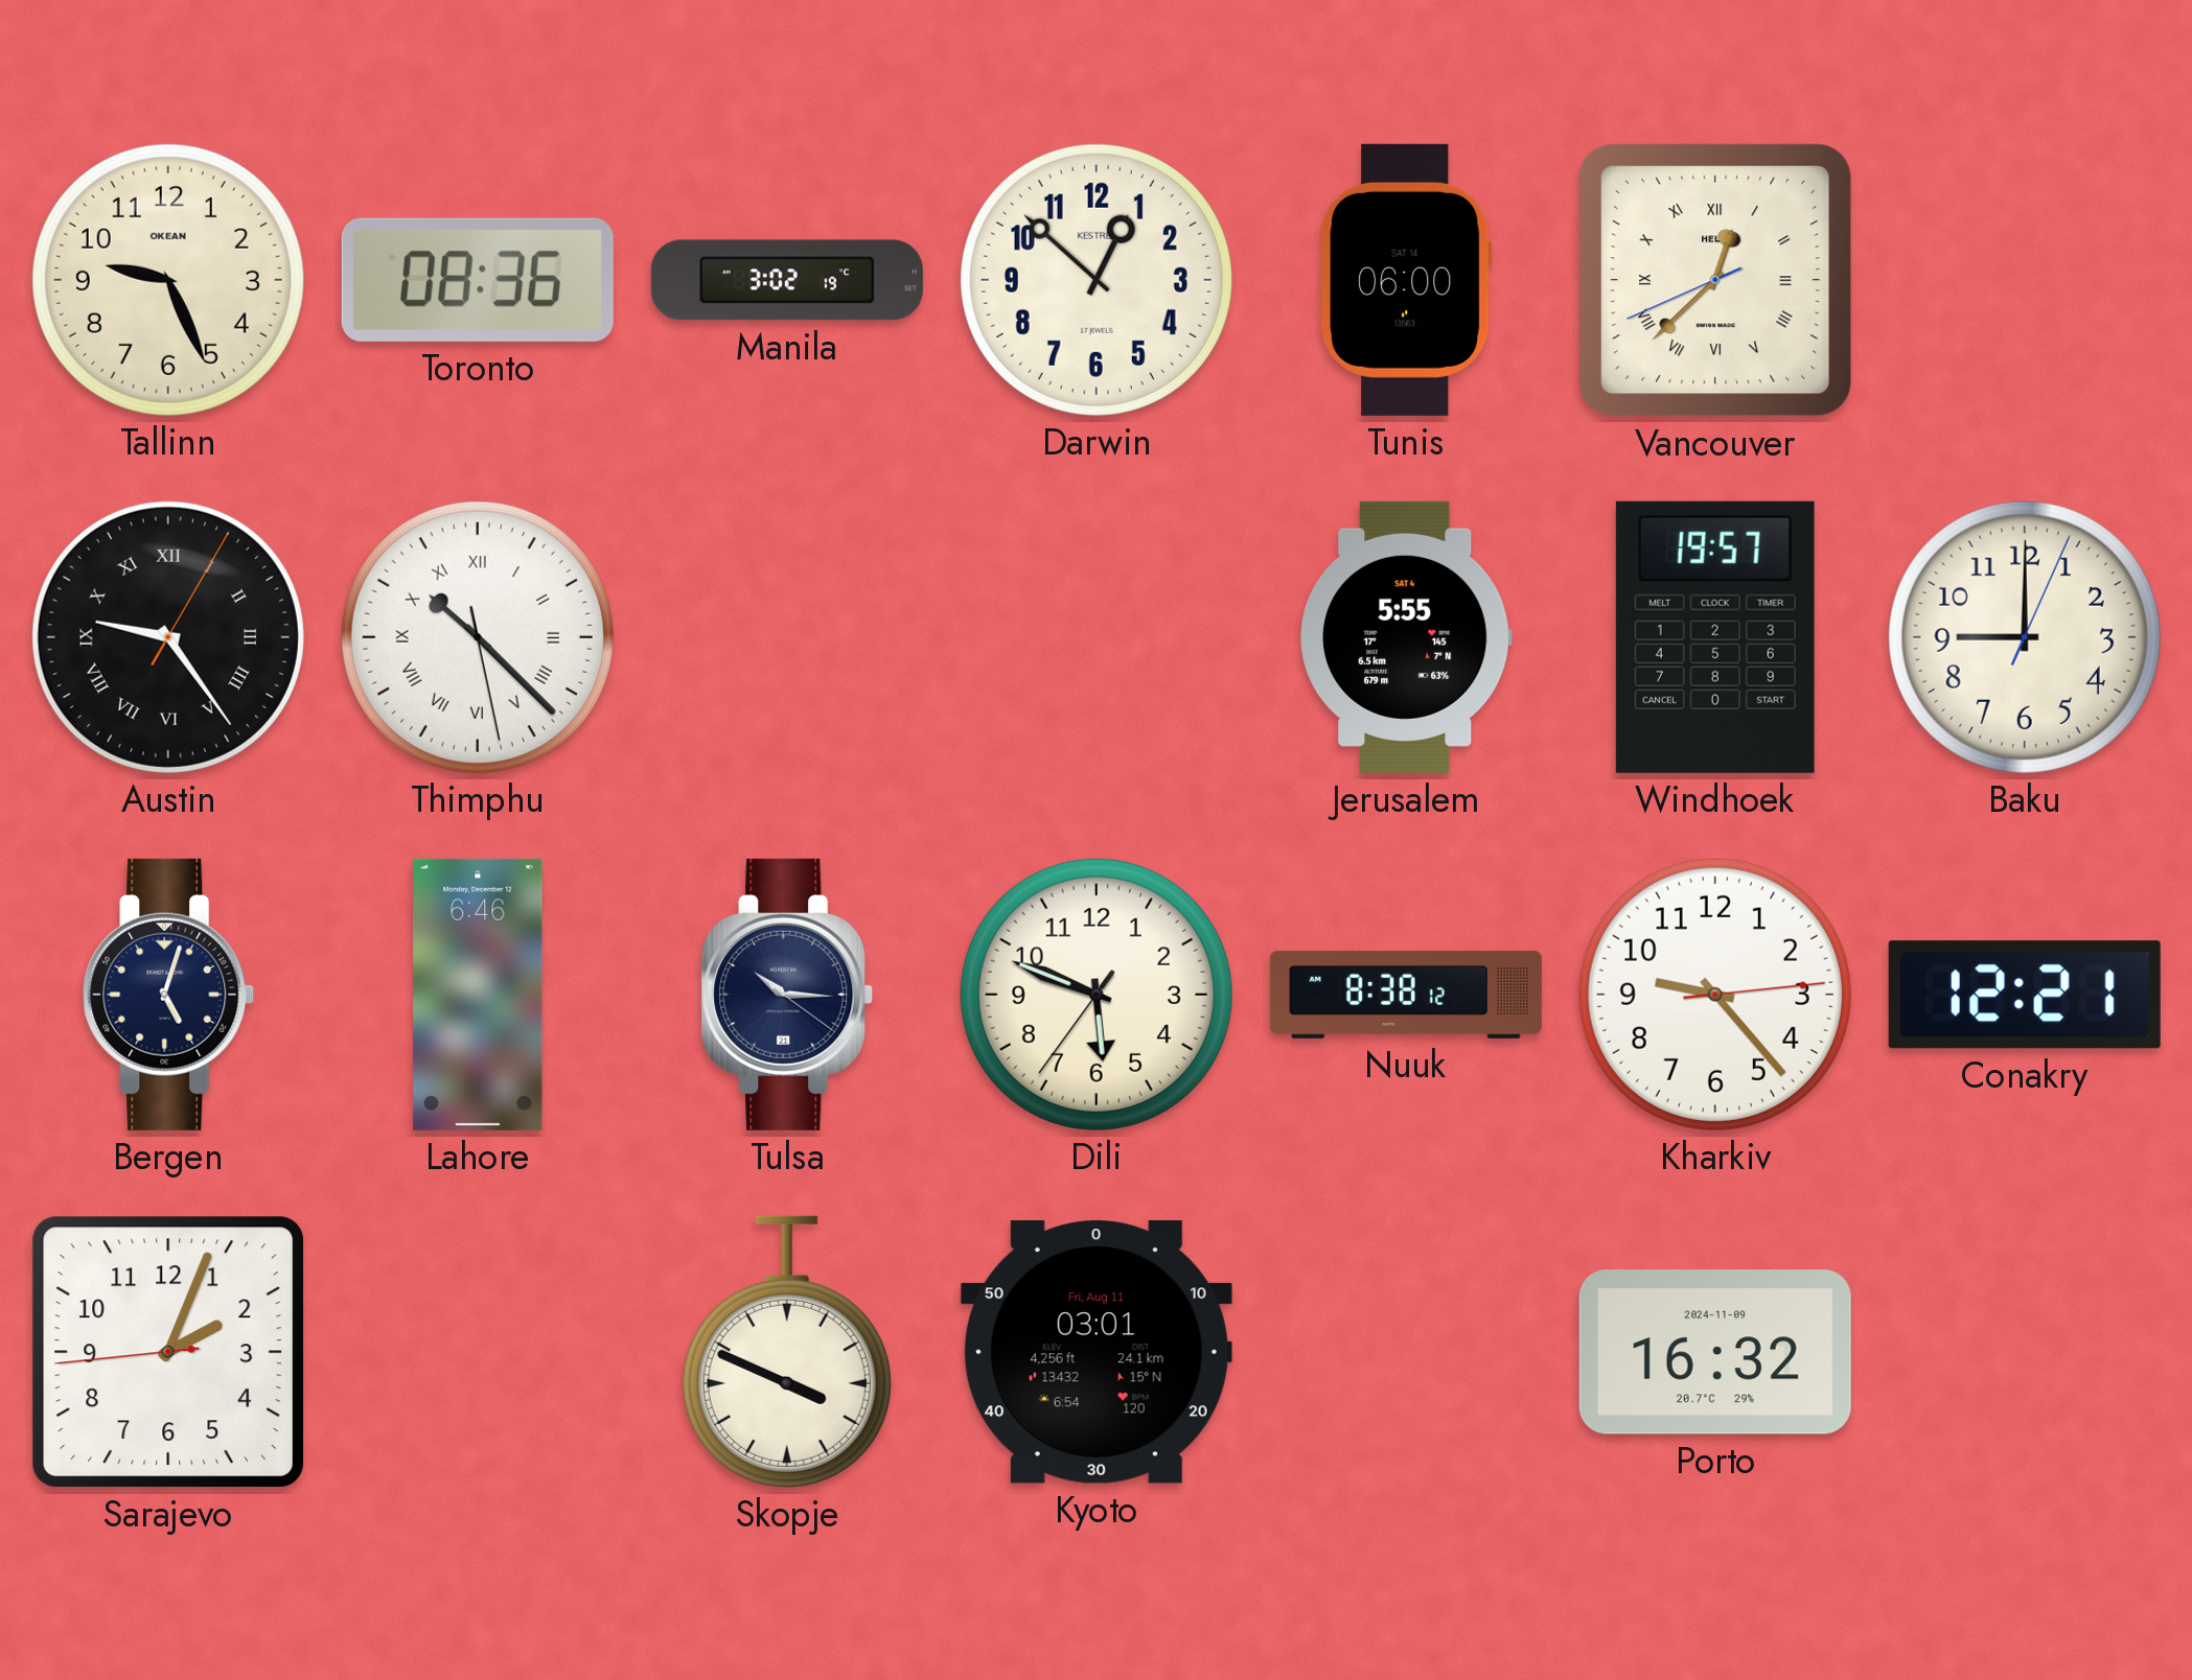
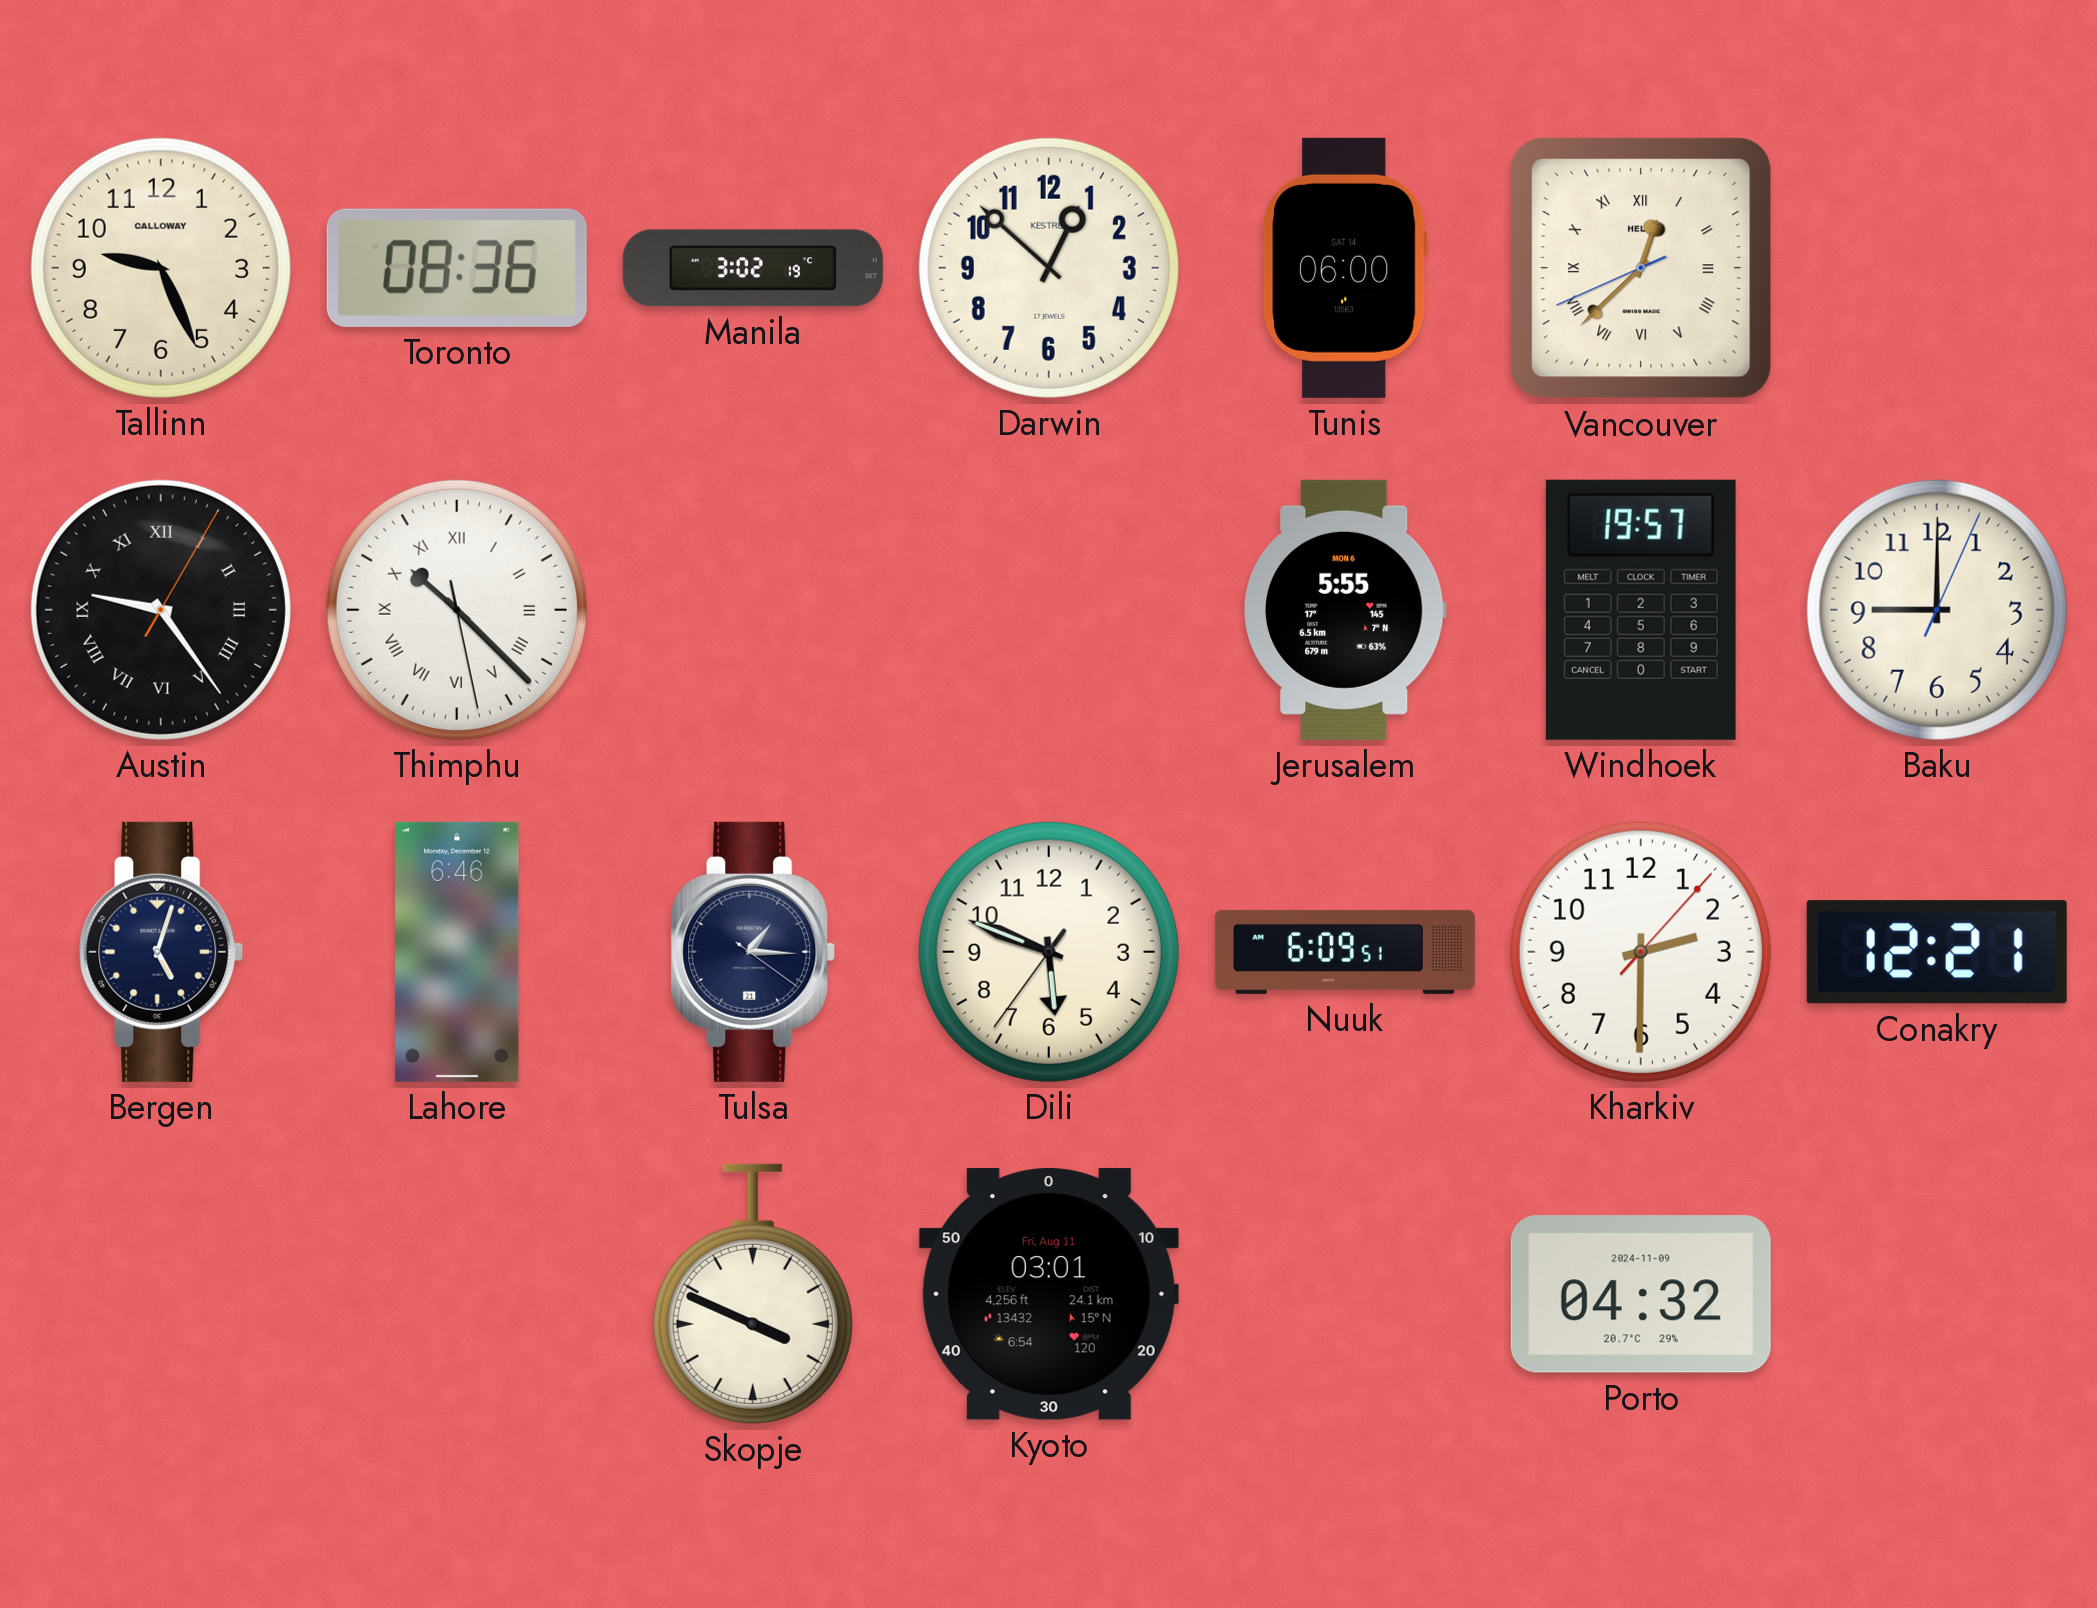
Tallinn brand: OKEAN -> CALLOWAY
Jerusalem date: SAT 4 -> MON 6
Tulsa: 10:15 -> 1:15
Nuuk: 8:38 -> 6:09
Kharkiv: 9:23 -> 2:30
Sarajevo: 2:03 -> none
Porto: 16:32 -> 04:32
